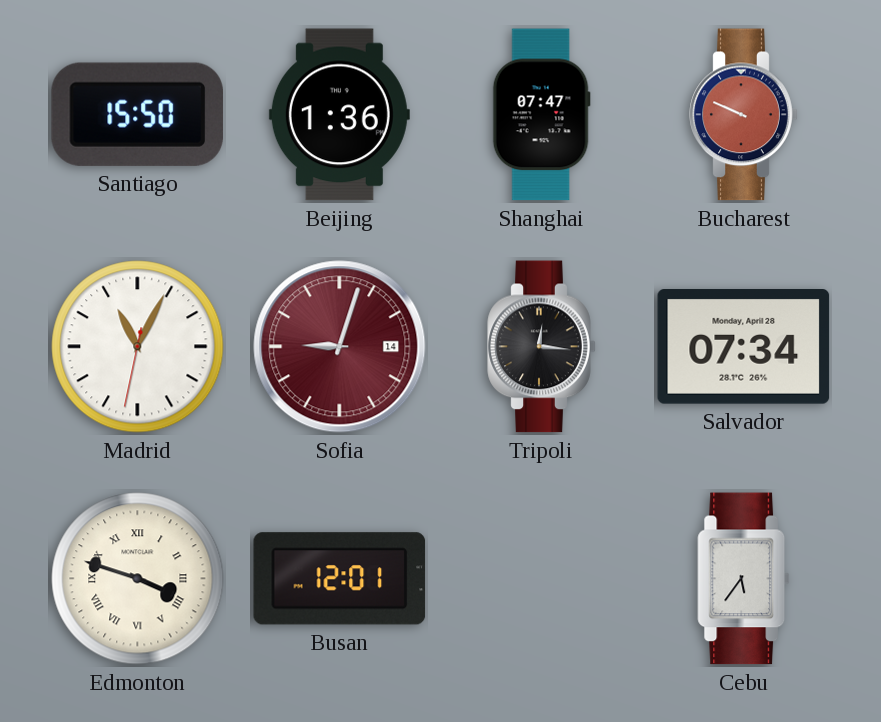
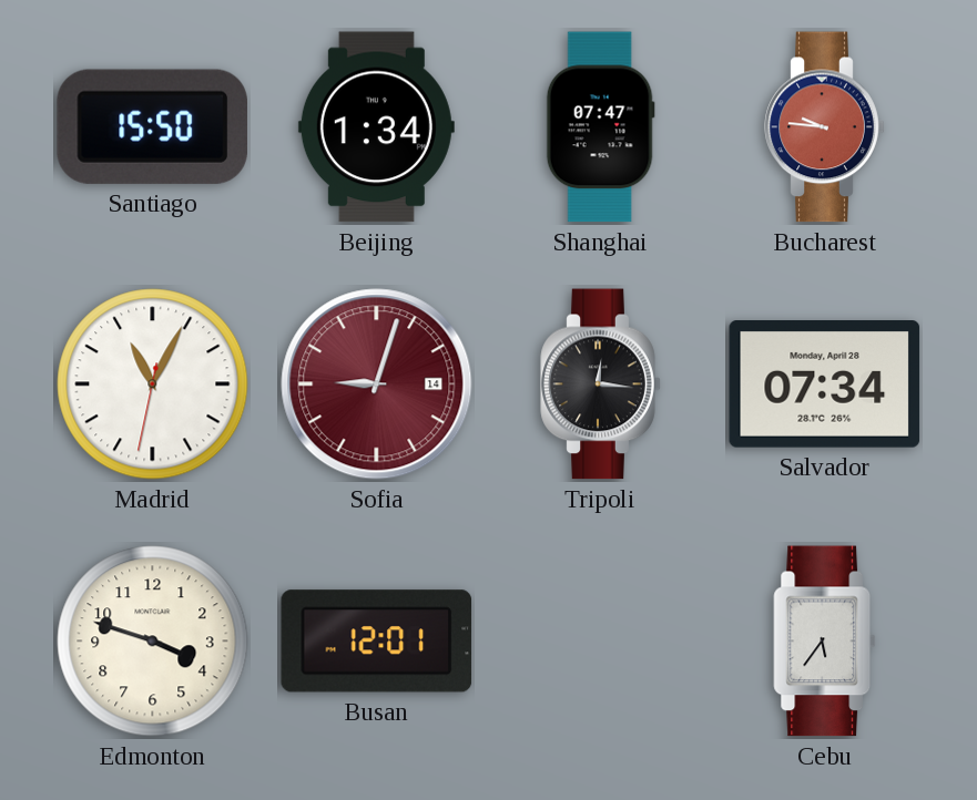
Beijing: 1:36 -> 1:34
Bucharest: 9:49 -> 9:46
Edmonton numerals: Roman -> Arabic
